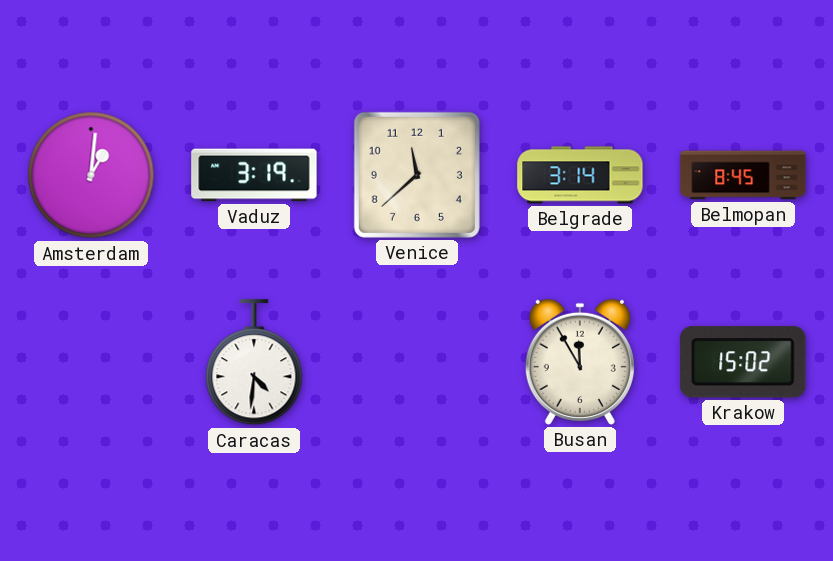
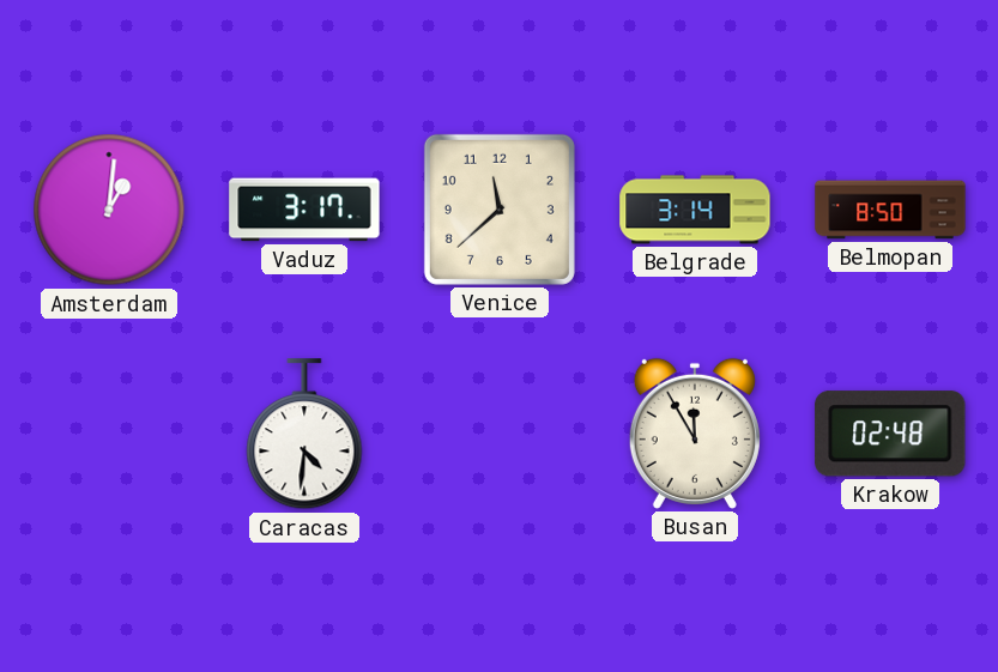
Vaduz: 3:19 -> 3:17
Belmopan: 8:45 -> 8:50
Krakow: 15:02 -> 02:48
